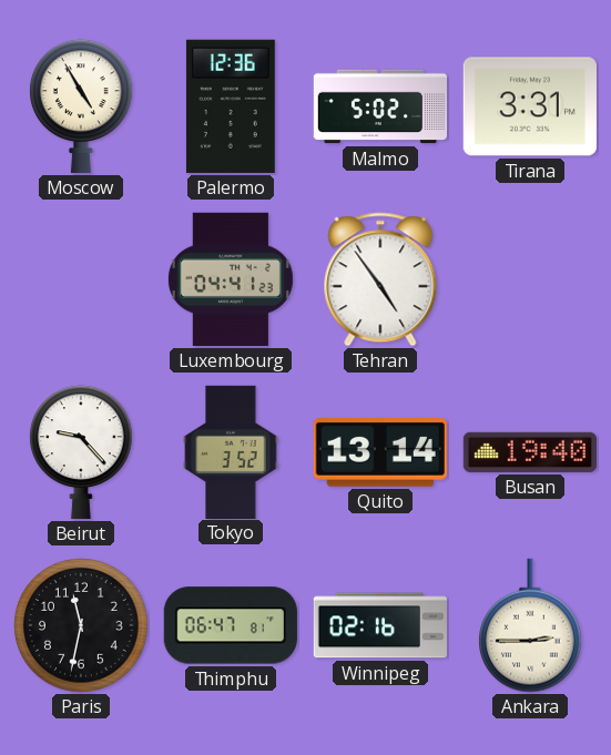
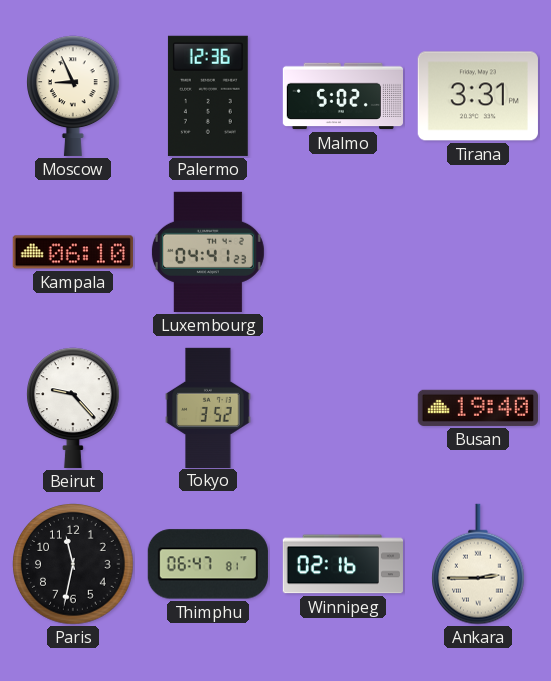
Moscow: 4:55 -> 8:56
Kampala: none -> 06:10
Tehran: 4:54 -> none
Quito: 13:14 -> none
